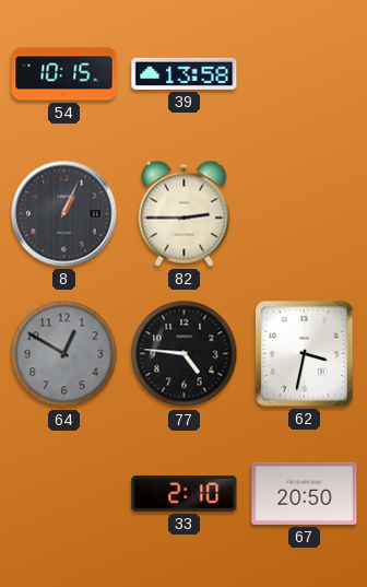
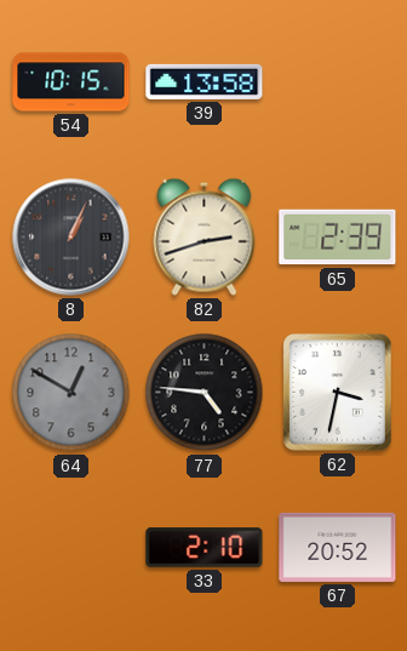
82: 2:45 -> 2:42
65: none -> 2:39
67: 20:50 -> 20:52
